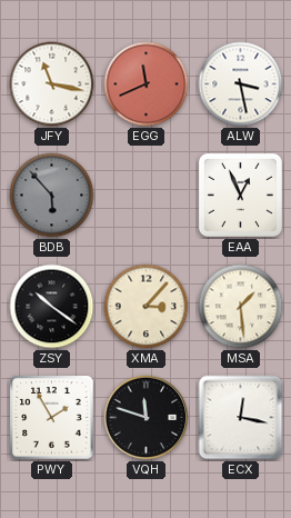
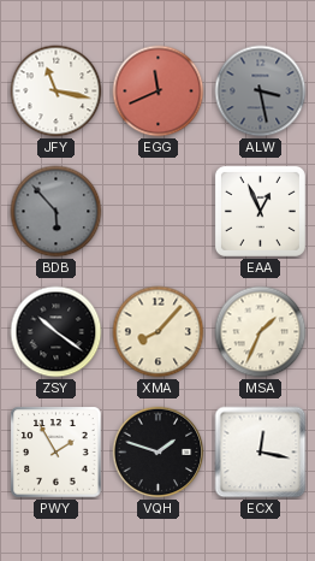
ALW dial: white -> grey
XMA: 3:07 -> 8:07
MSA: 1:29 -> 1:34
VQH: 11:48 -> 1:48
